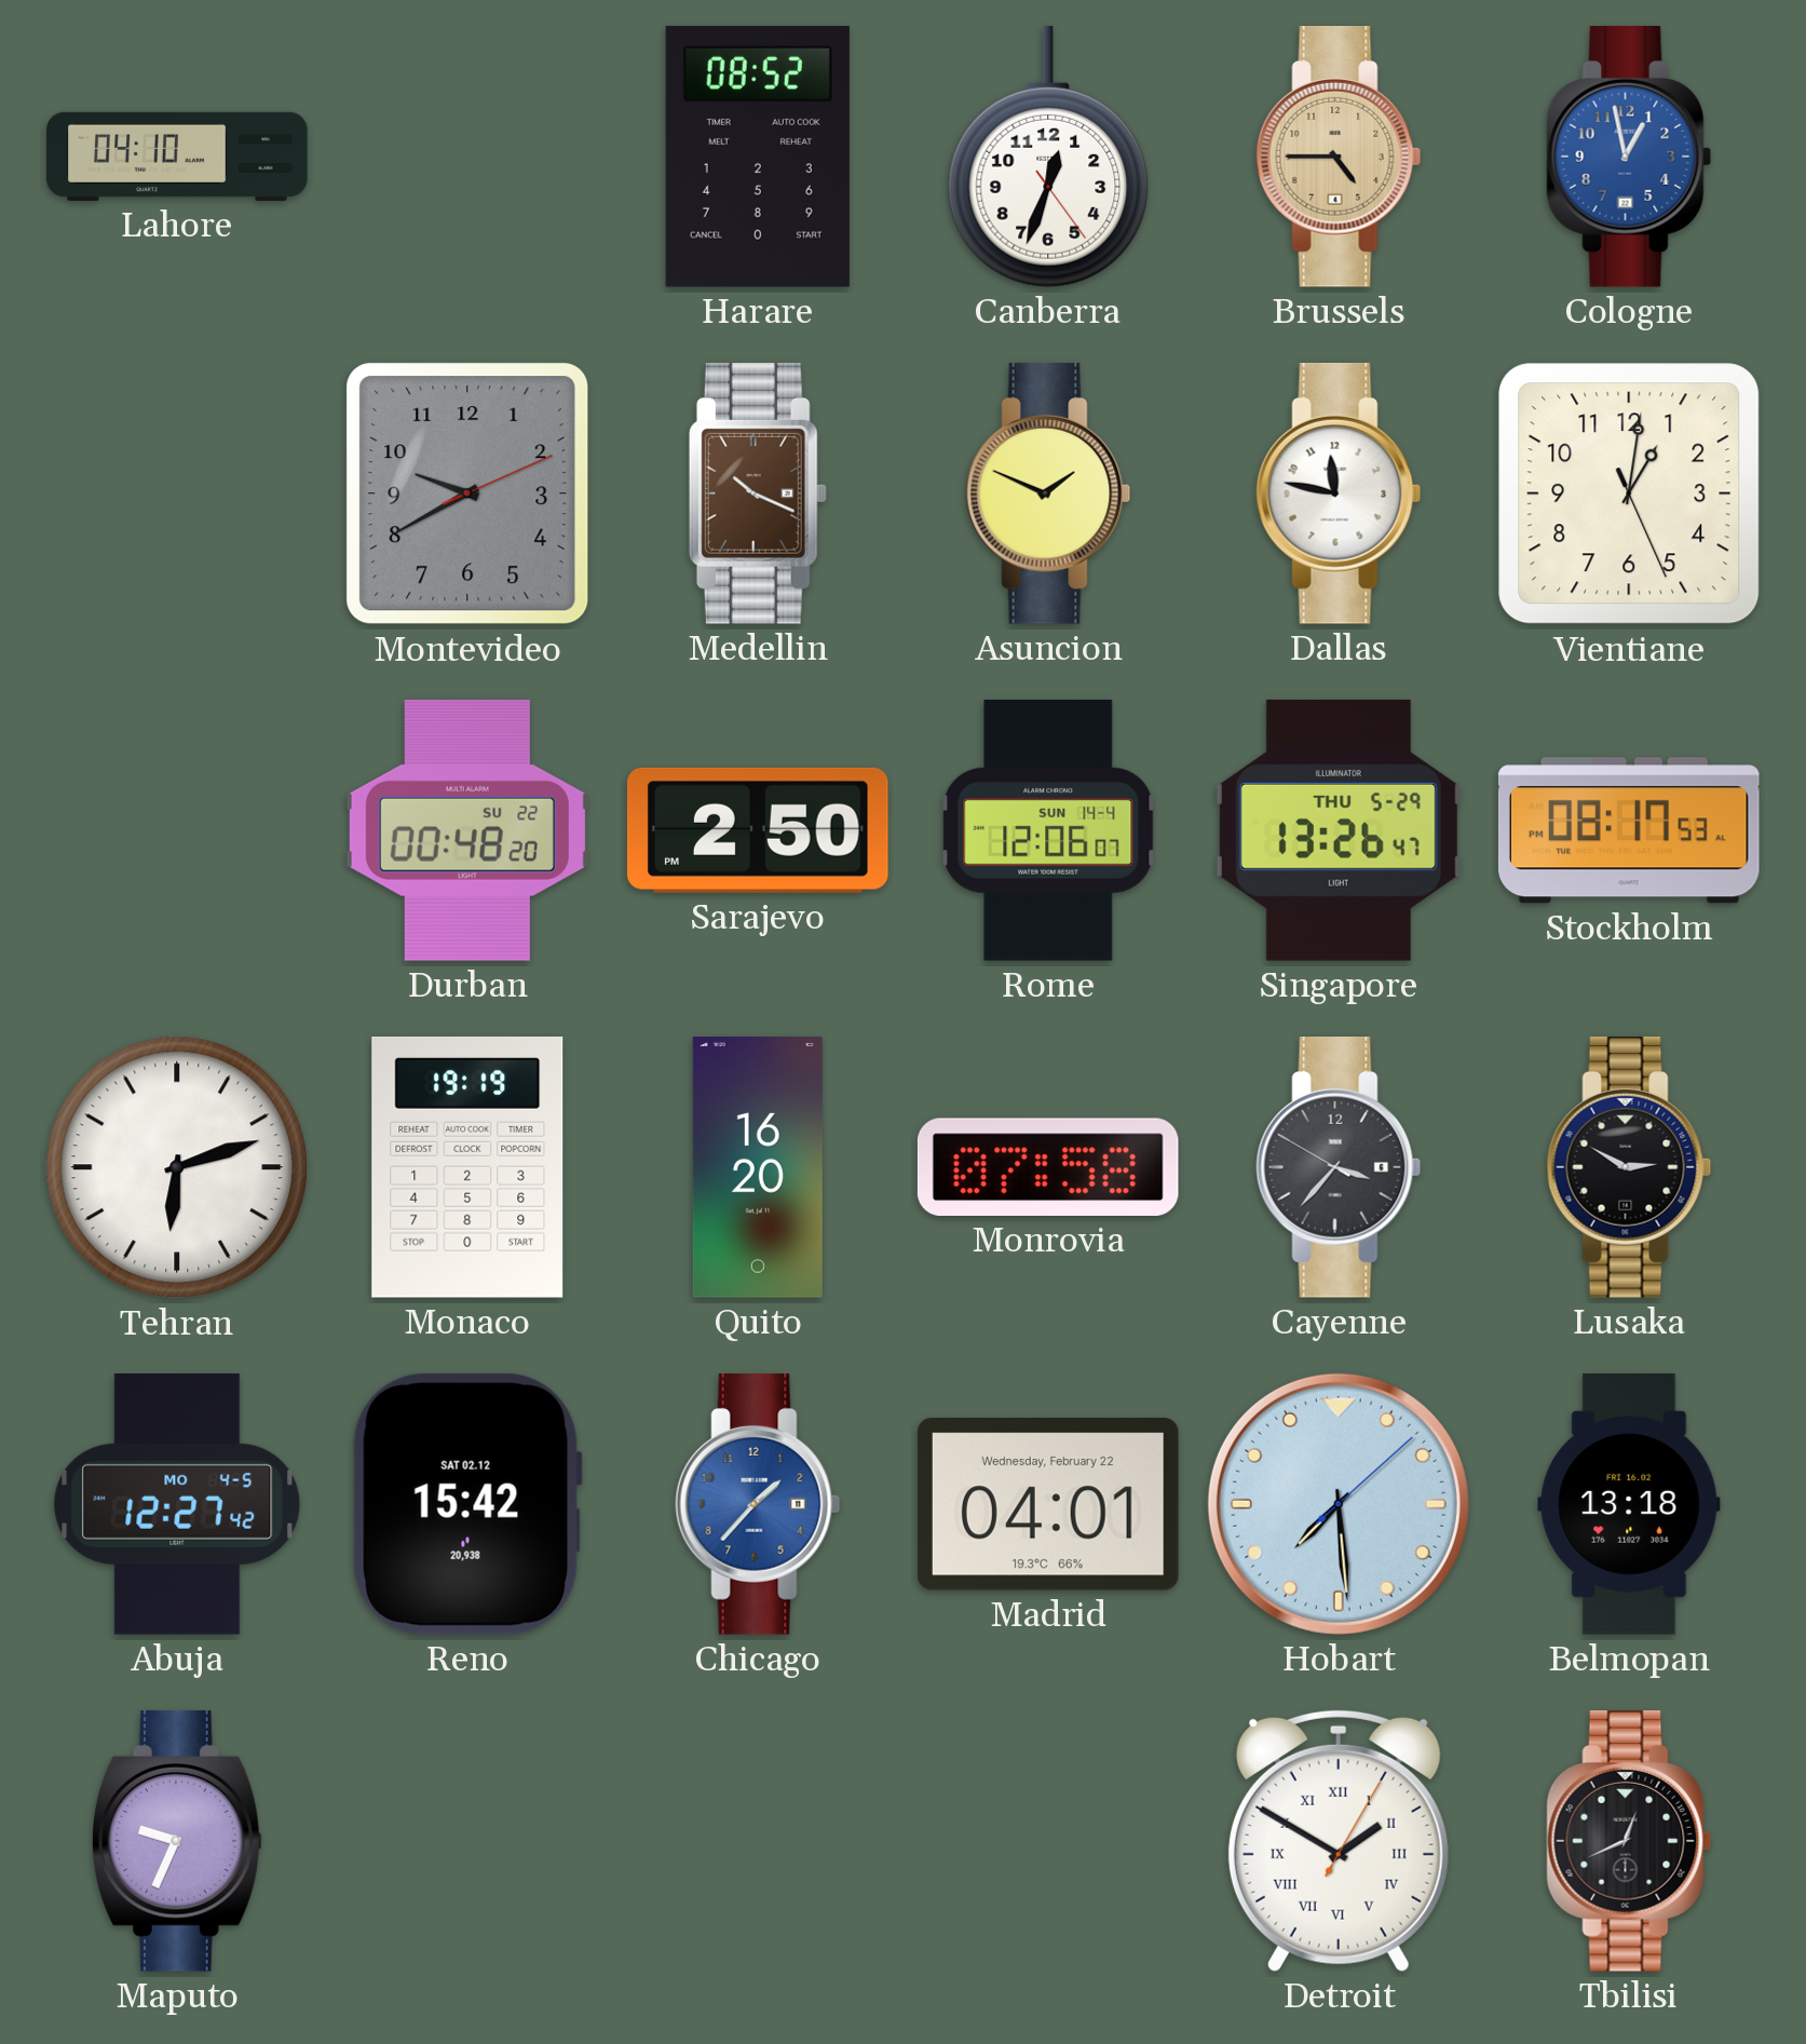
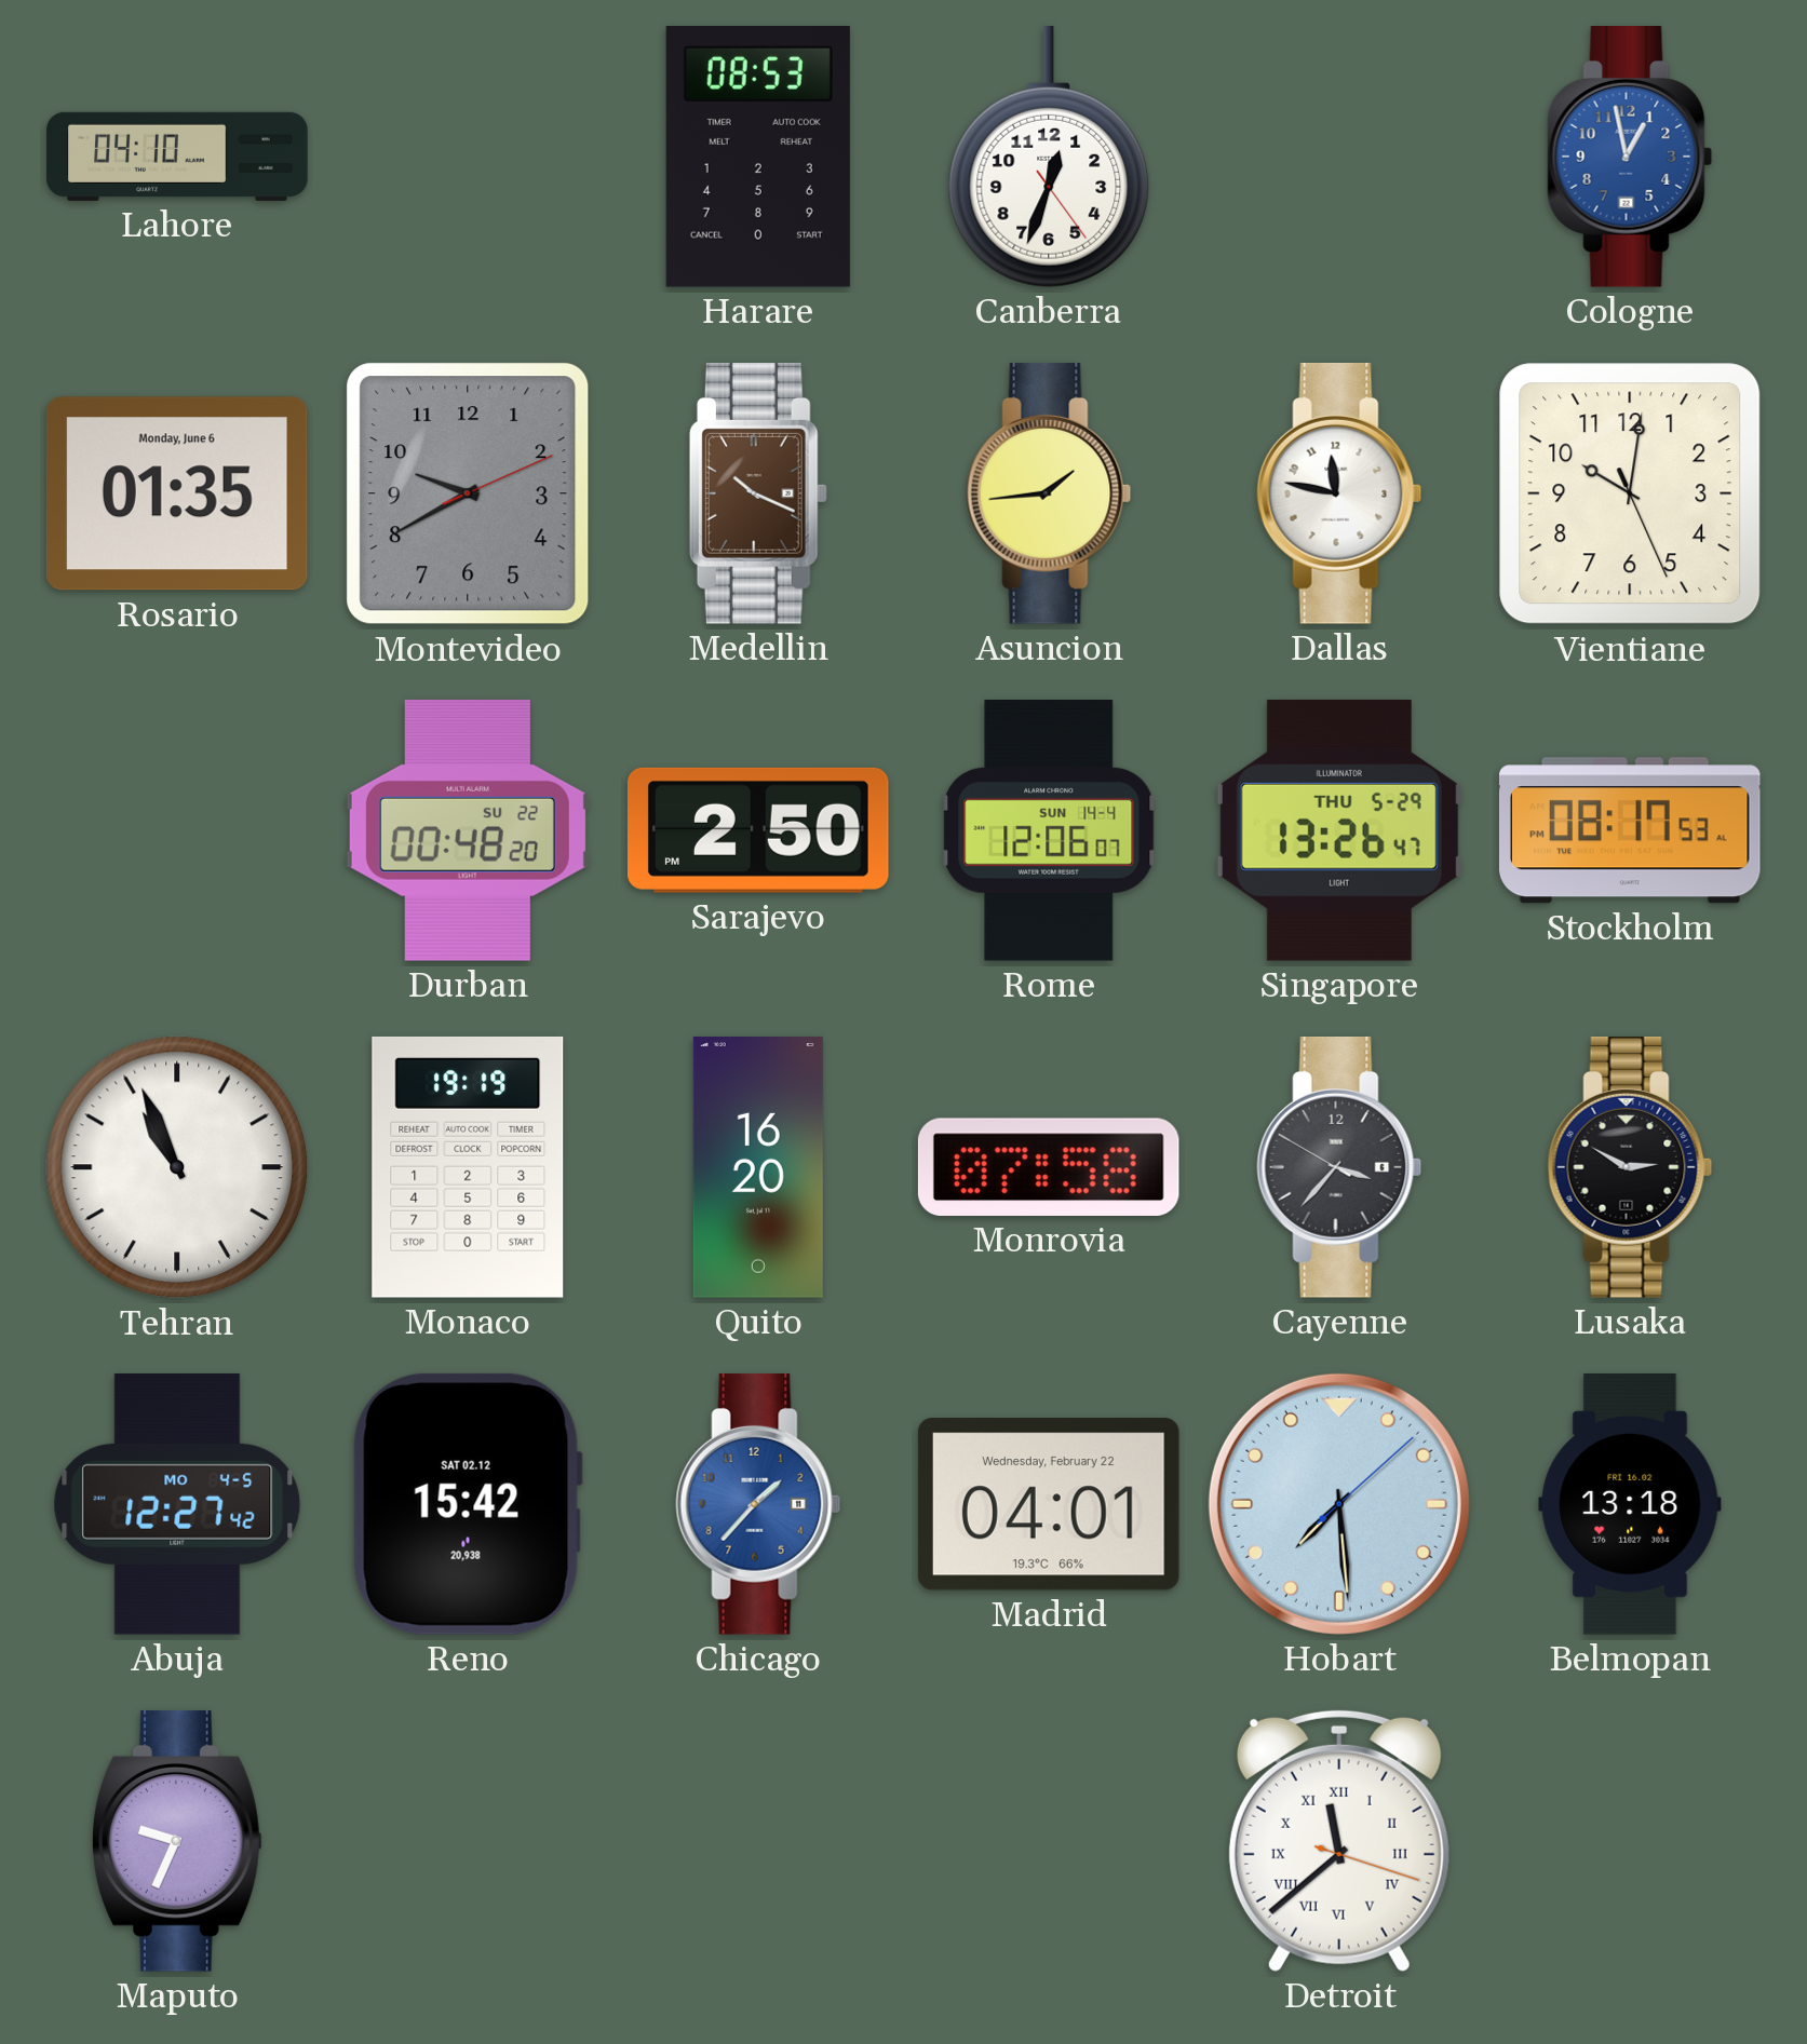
Harare: 08:52 -> 08:53
Brussels: 4:45 -> none
Rosario: none -> 01:35
Asuncion: 1:49 -> 1:44
Vientiane: 1:01 -> 10:01
Tehran: 6:12 -> 10:56
Detroit: 1:50 -> 11:38
Tbilisi: 12:41 -> none
